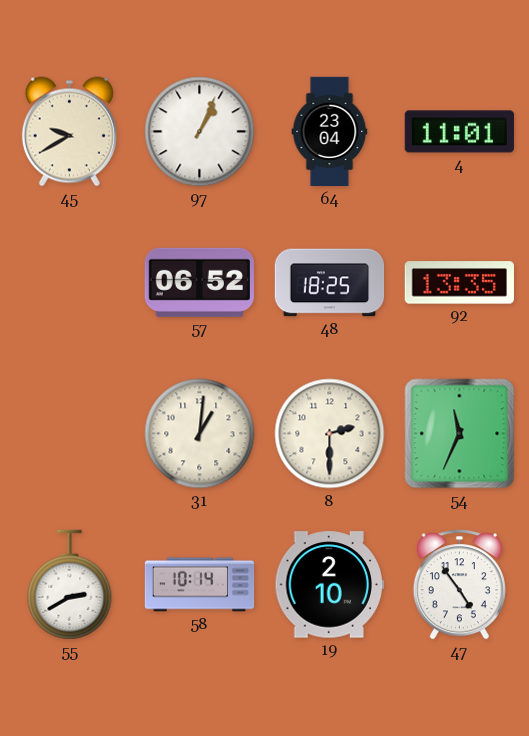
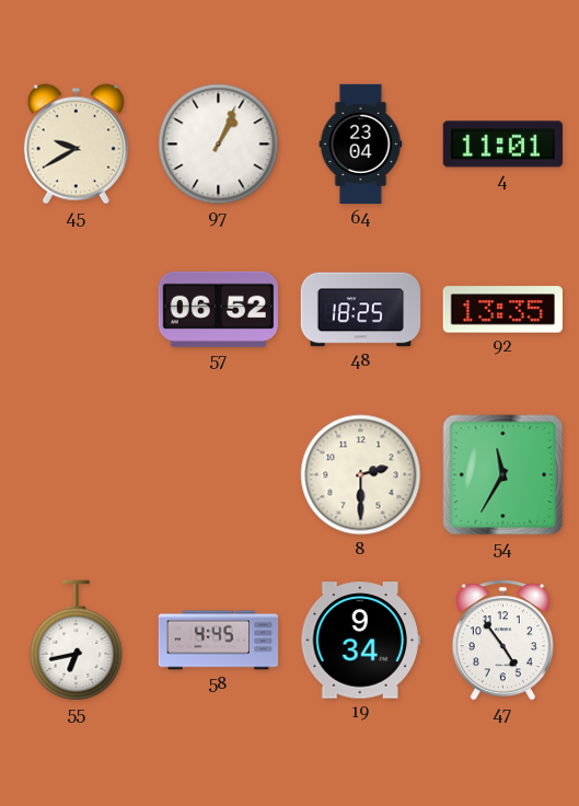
31: 1:01 -> none
54: 11:34 -> 11:35
55: 2:40 -> 6:43
58: 10:14 -> 4:45
19: 2:10 -> 9:34
